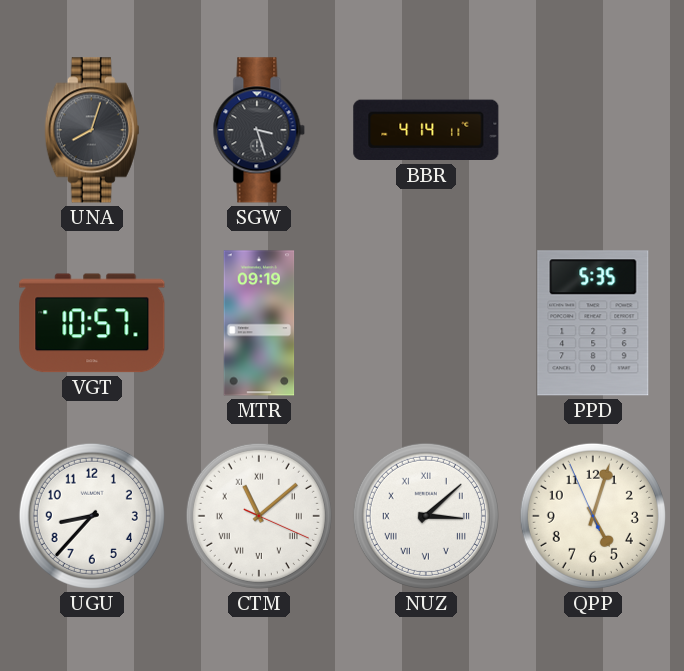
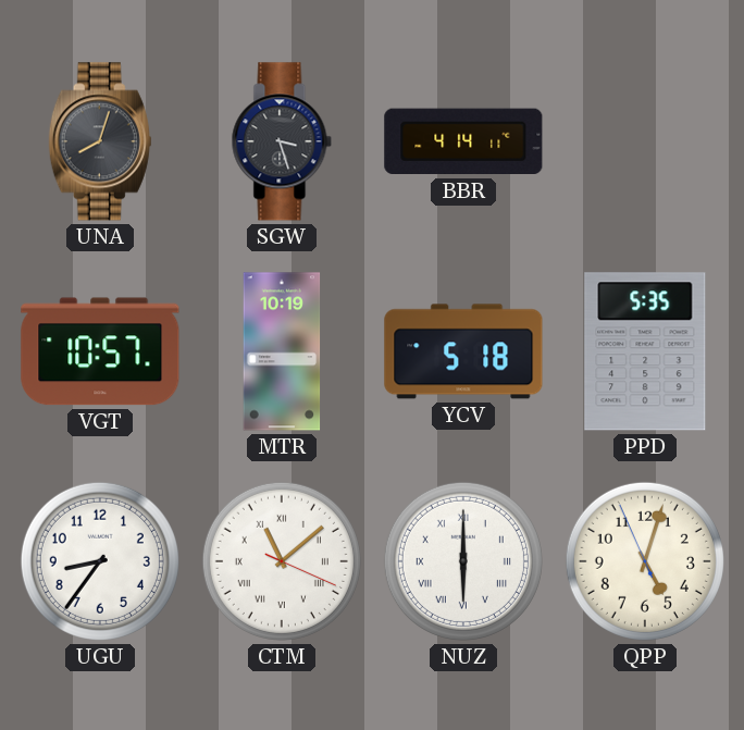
MTR: 09:19 -> 10:19
YCV: none -> 5:18
UGU: 8:37 -> 8:36
NUZ: 3:08 -> 6:00
